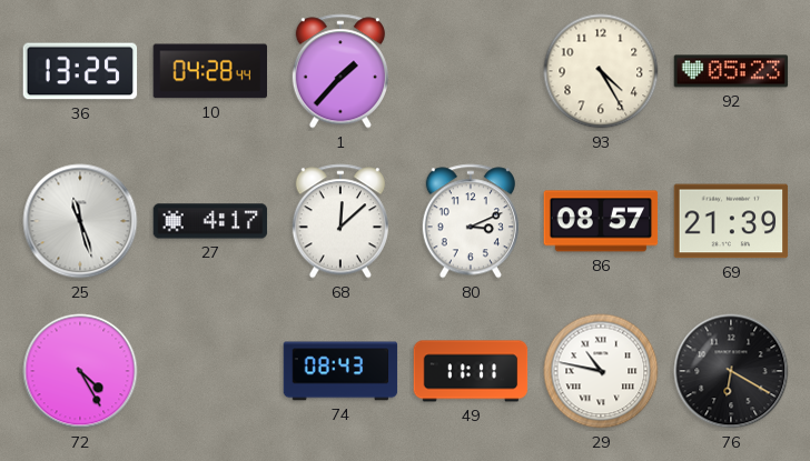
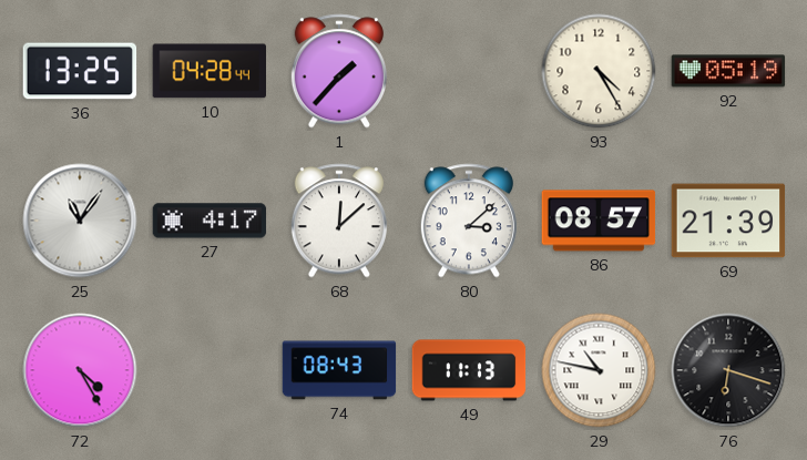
92: 05:23 -> 05:19
25: 11:27 -> 11:06
80: 3:11 -> 3:08
49: 11:11 -> 11:13
76: 6:20 -> 6:18
